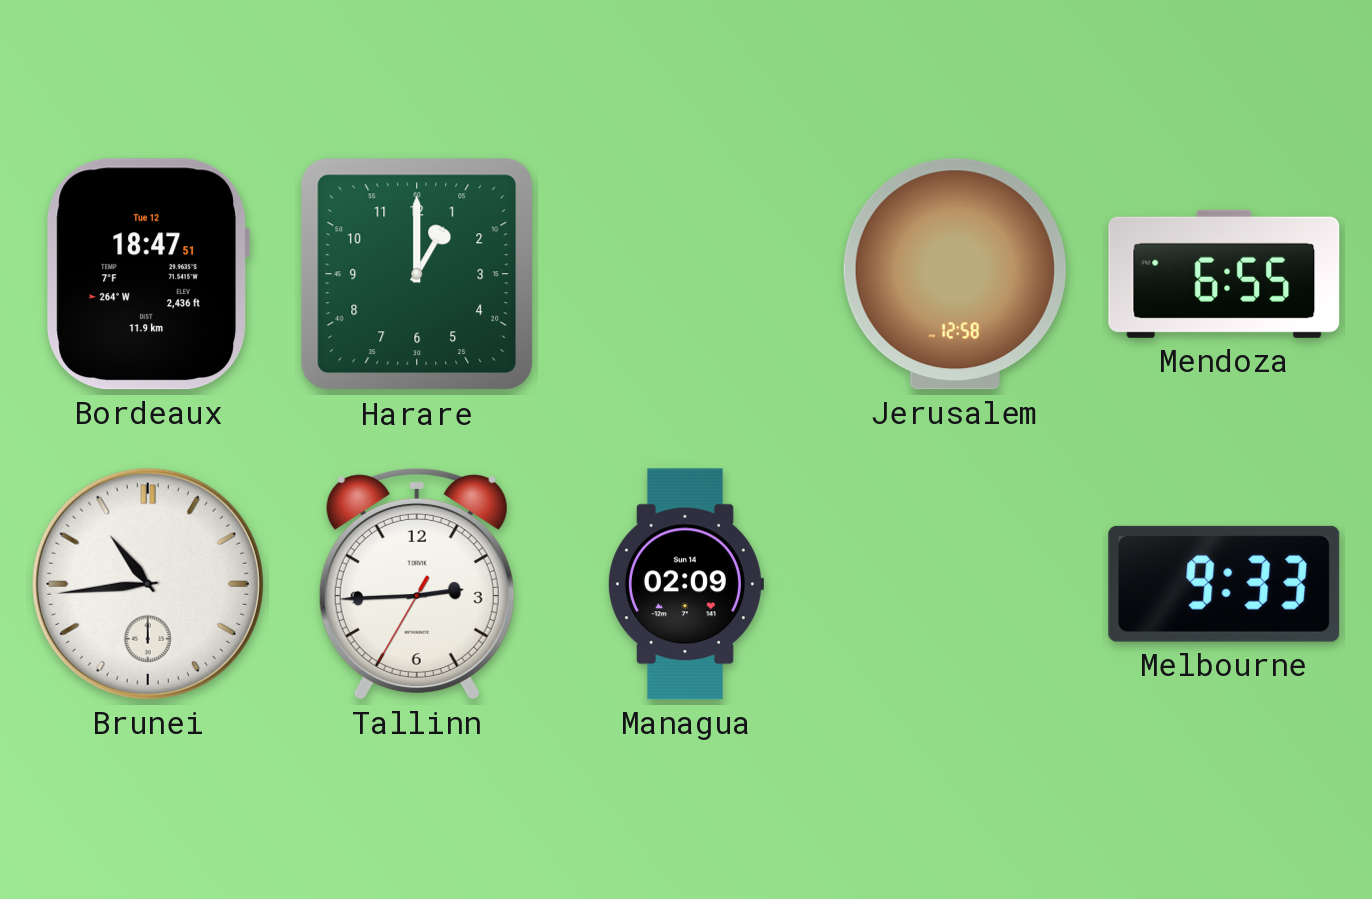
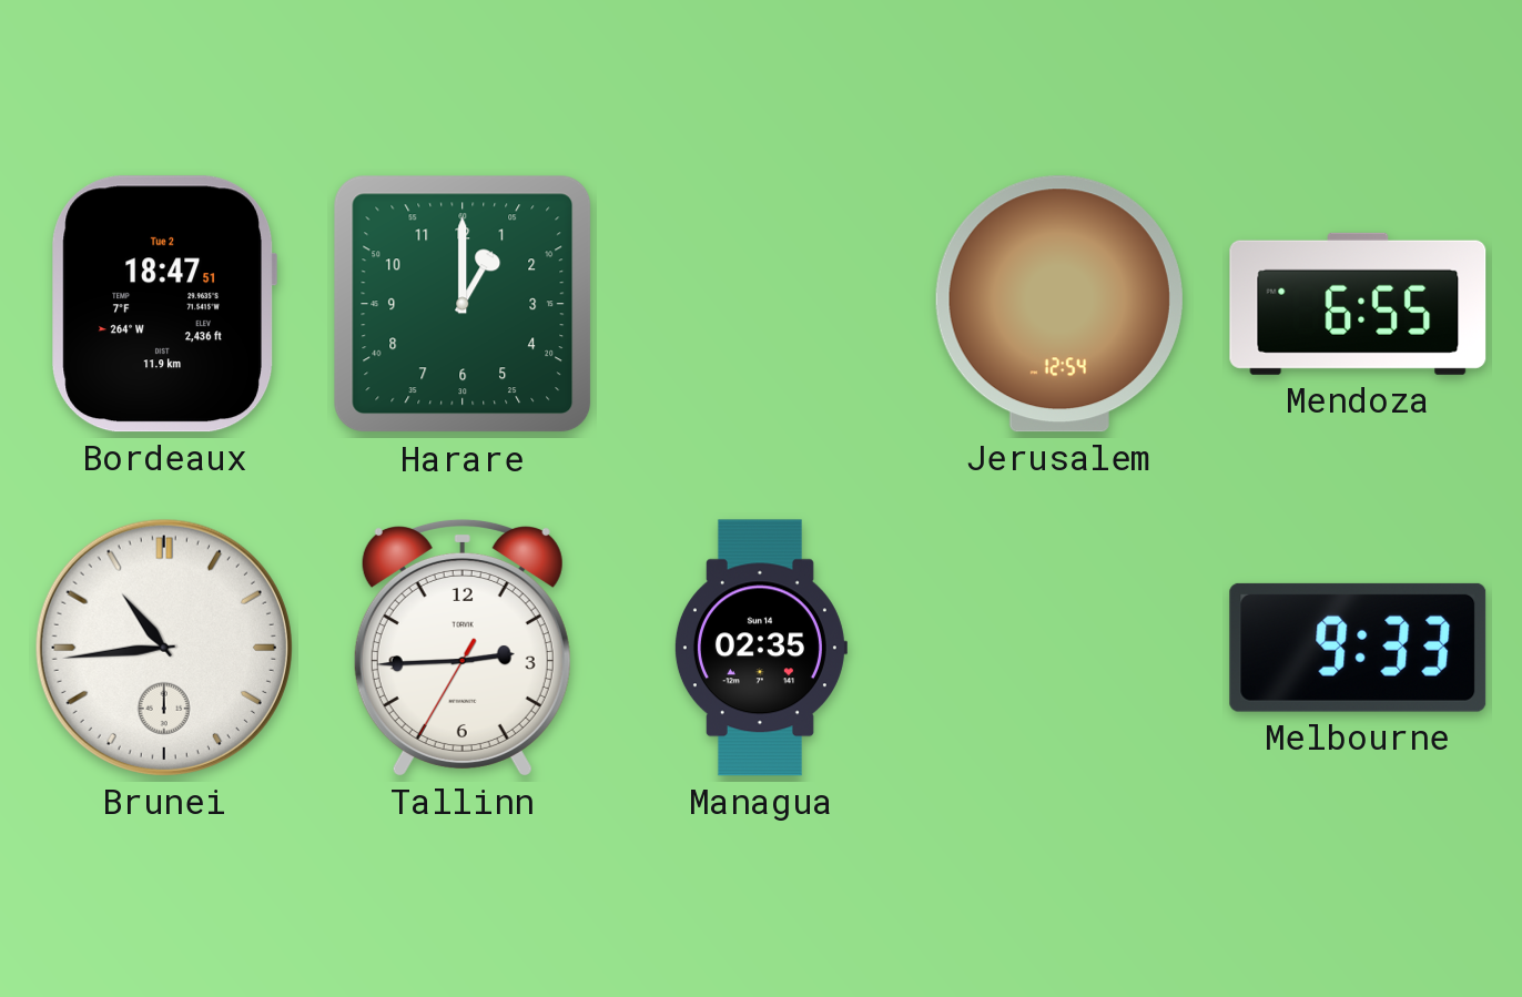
Bordeaux date: Tue 12 -> Tue 2
Jerusalem: 12:58 -> 12:54
Managua: 02:09 -> 02:35
